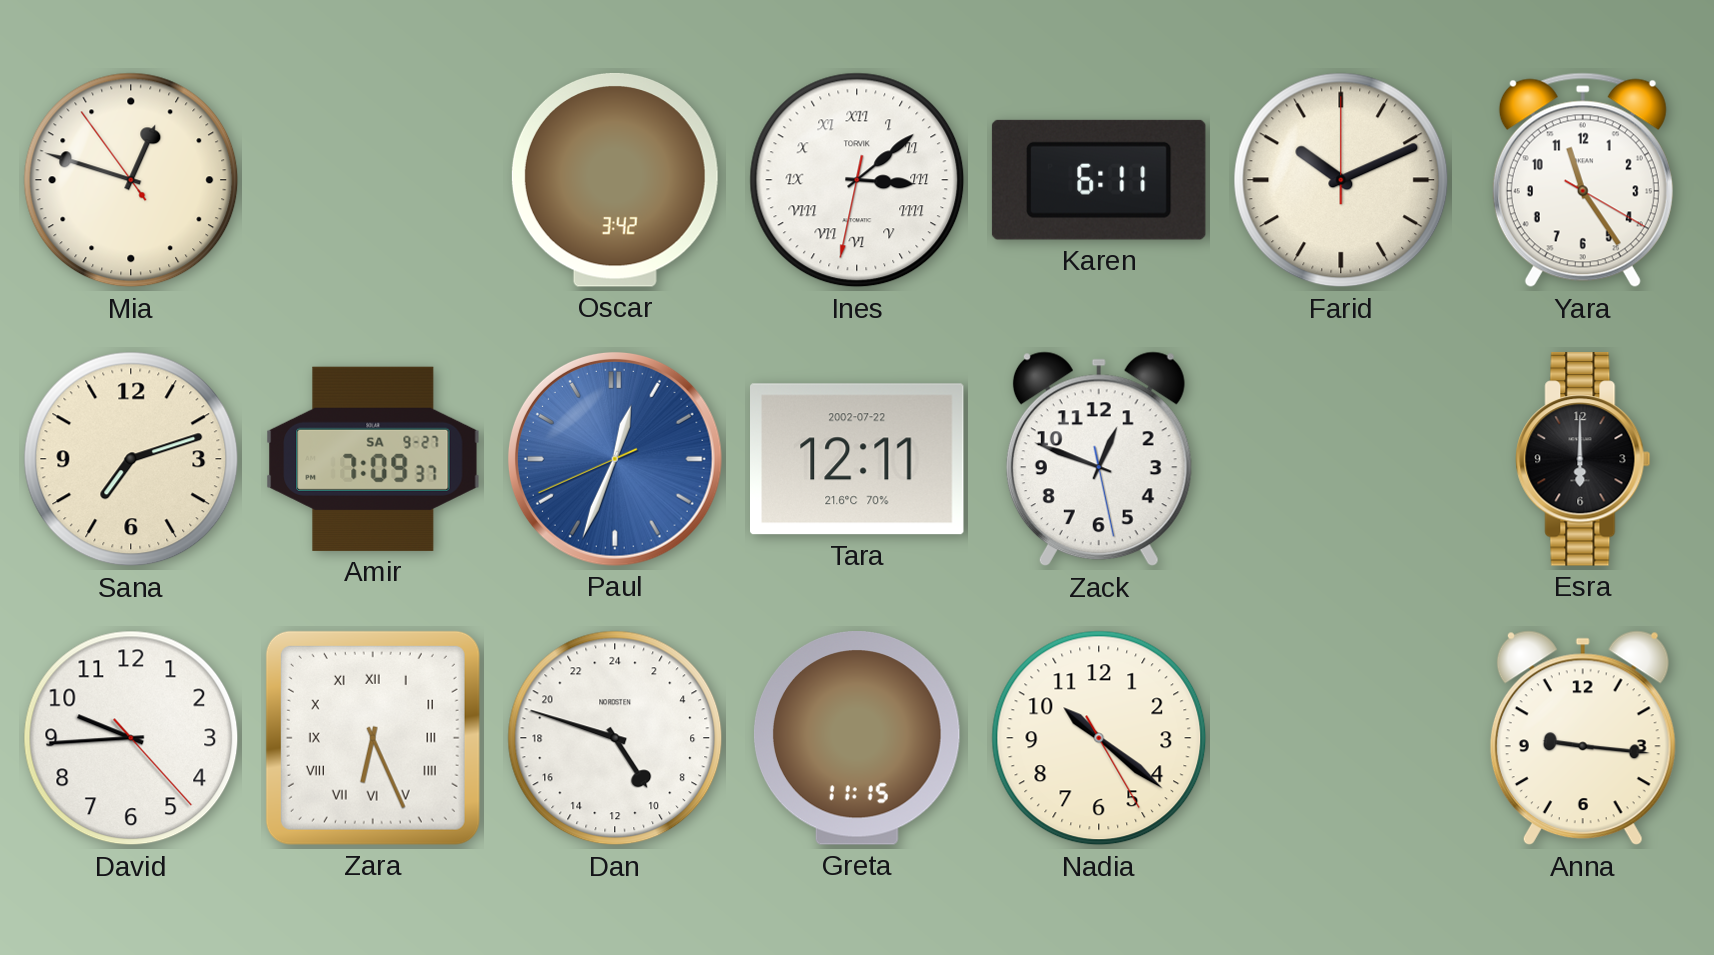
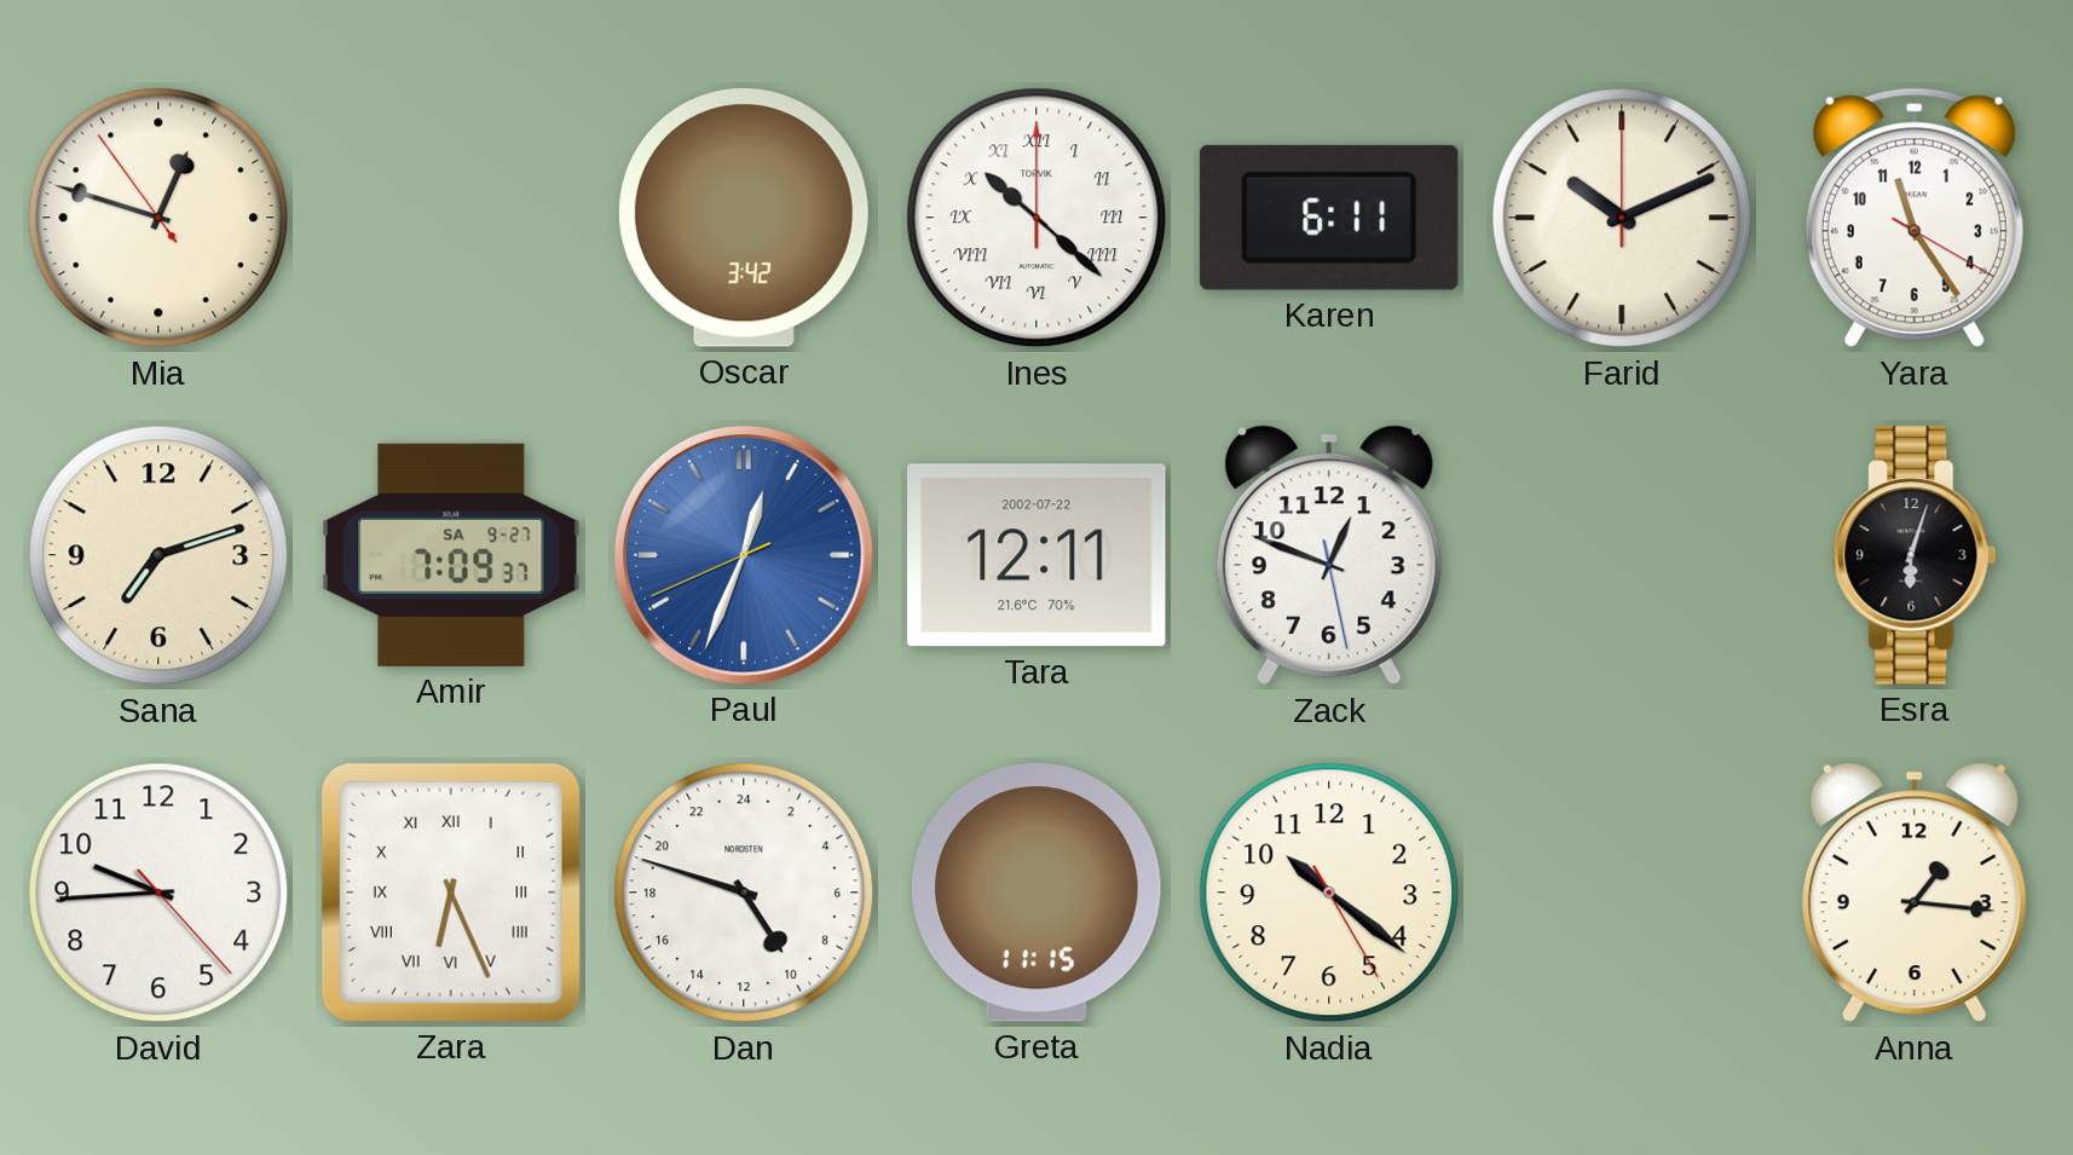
Ines: 3:08 -> 10:22
Esra: 6:00 -> 6:03
Anna: 9:16 -> 1:16
